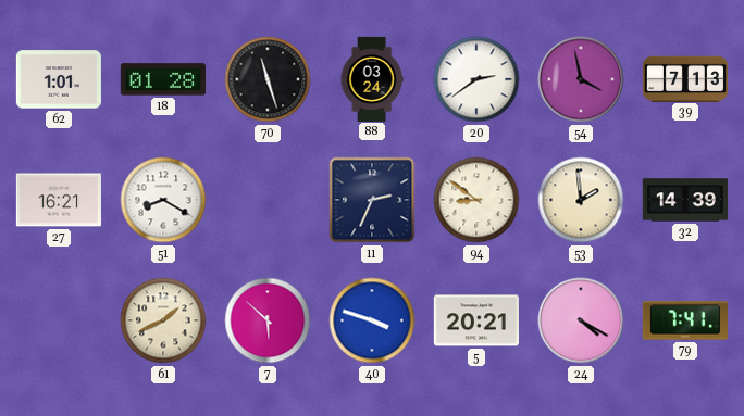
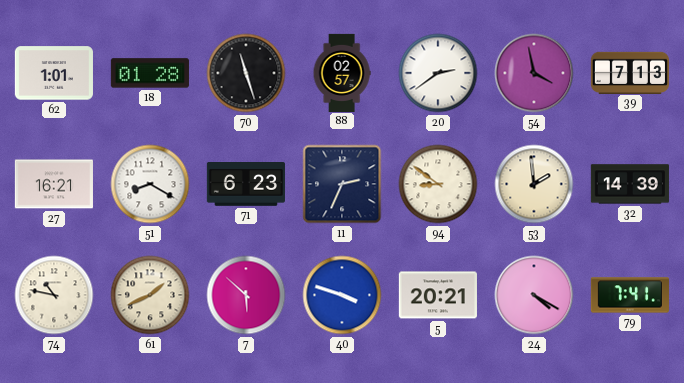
88: 03:24 -> 02:57
71: none -> 6:23
74: none -> 10:47
